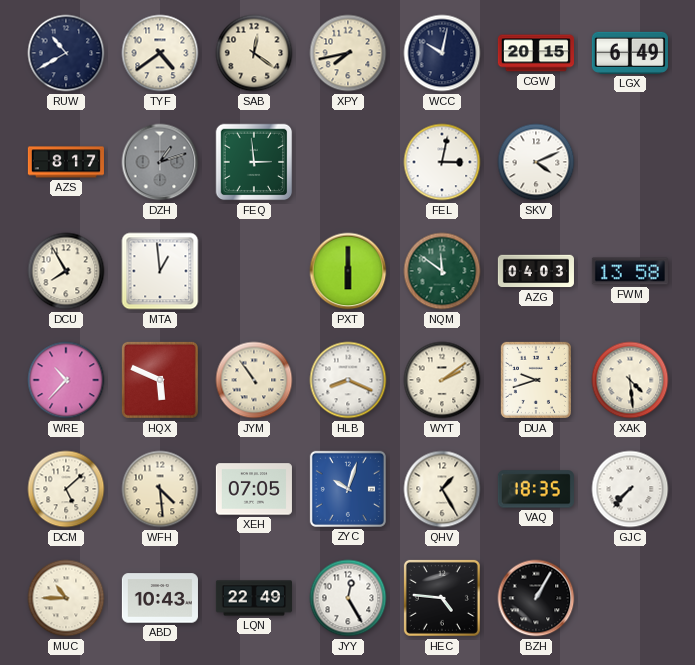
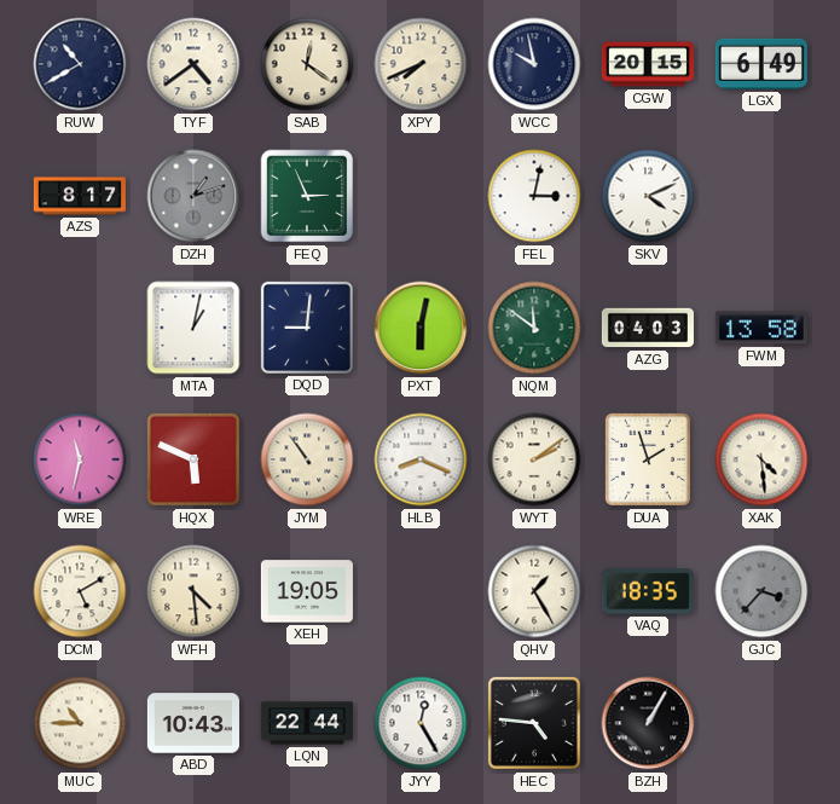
XPY: 7:43 -> 7:41
WCC: 10:02 -> 9:58
FEQ: 2:59 -> 2:56
DCU: 7:55 -> none
MTA: 12:59 -> 1:02
DQD: none -> 9:01
PXT: 6:00 -> 6:02
WRE: 10:37 -> 11:32
DUA: 9:42 -> 1:57
DCM: 5:08 -> 5:10
XEH: 07:05 -> 19:05
ZYC: 10:03 -> none
GJC: 7:37 -> 3:37
GJC dial: white -> grey
LQN: 22:49 -> 22:44
